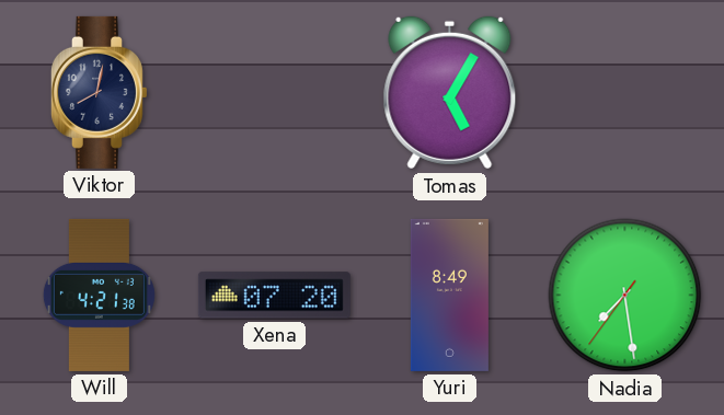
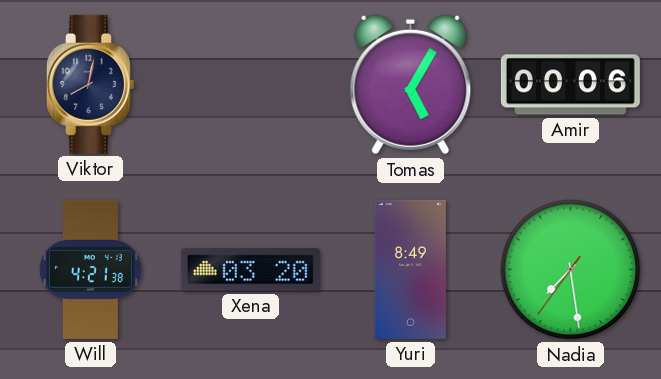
Amir: none -> 00:06
Xena: 07:20 -> 03:20
